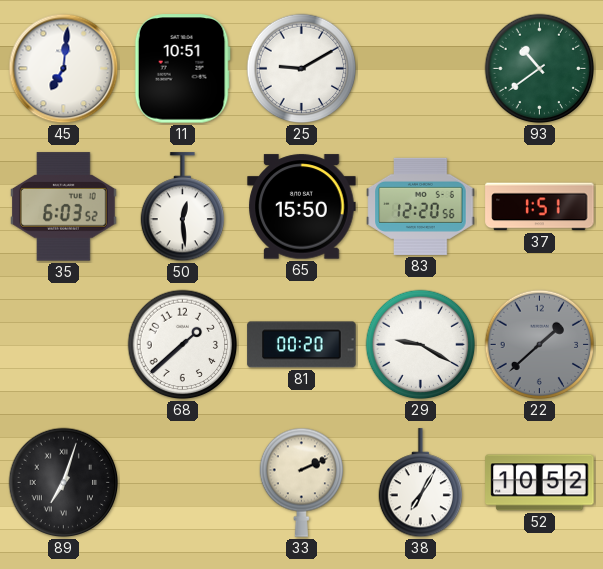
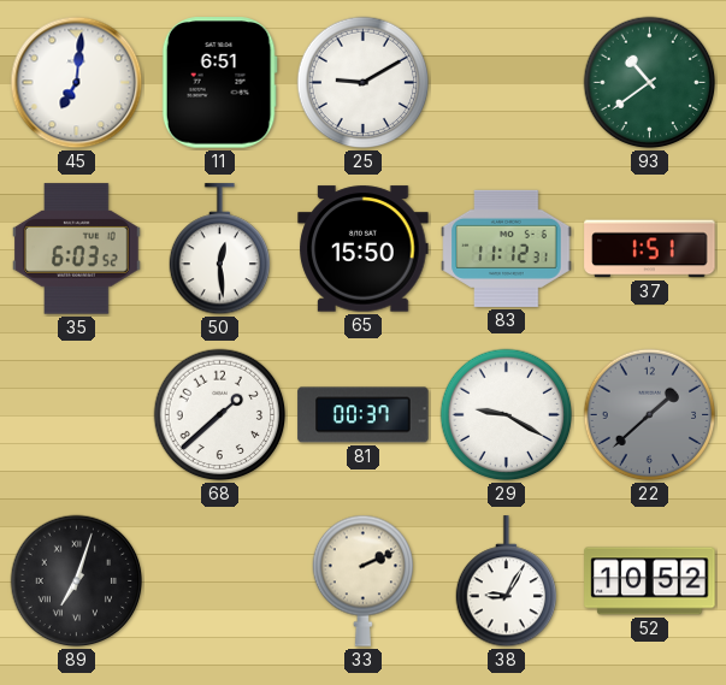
11: 10:51 -> 6:51
83: 12:20 -> 11:12
81: 00:20 -> 00:37
38: 7:05 -> 9:05
